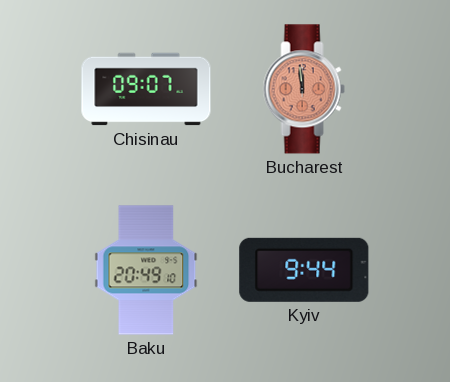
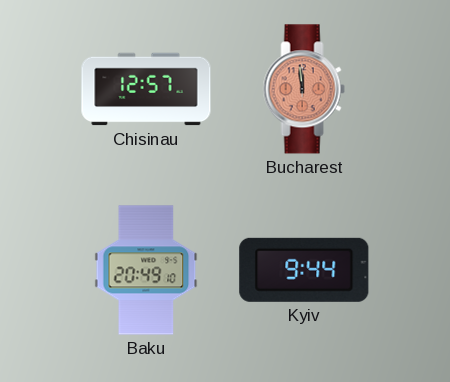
Chisinau: 09:07 -> 12:57
